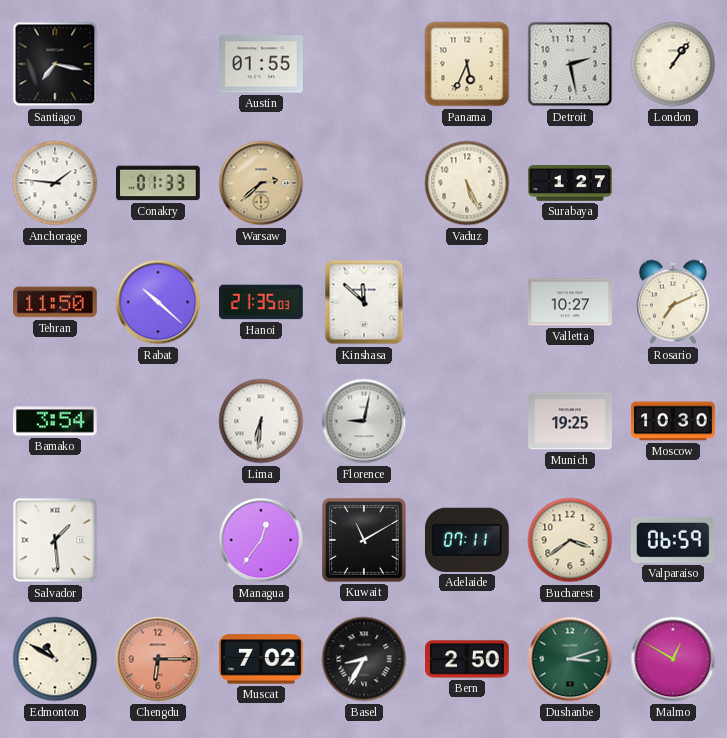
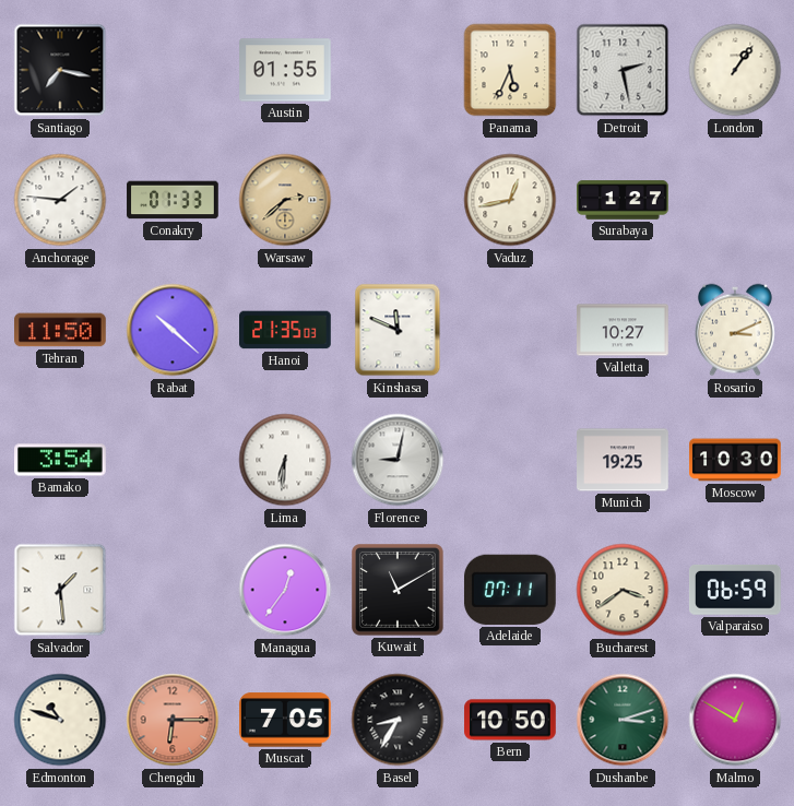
Vaduz: 5:26 -> 12:43
Kinshasa: 11:52 -> 11:49
Rosario: 7:11 -> 3:11
Edmonton: 10:50 -> 10:48
Muscat: 7:02 -> 7:05
Bern: 2:50 -> 10:50
